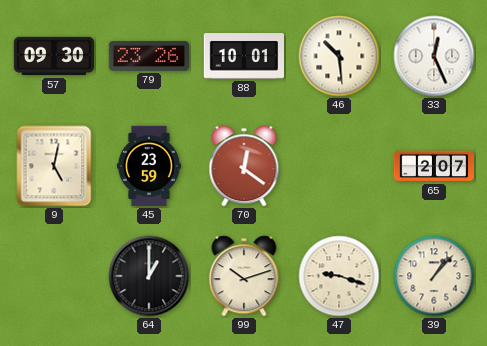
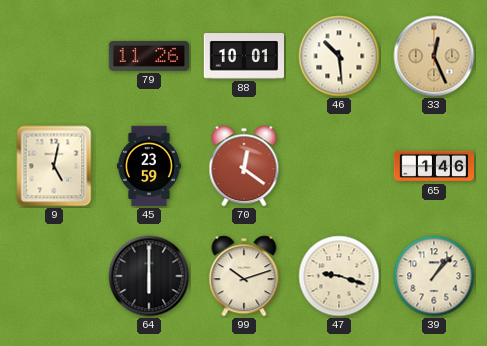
57: 09:30 -> none
79: 23:26 -> 11:26
33 dial: white -> champagne
65: 2:07 -> 1:46
64: 1:00 -> 6:00
